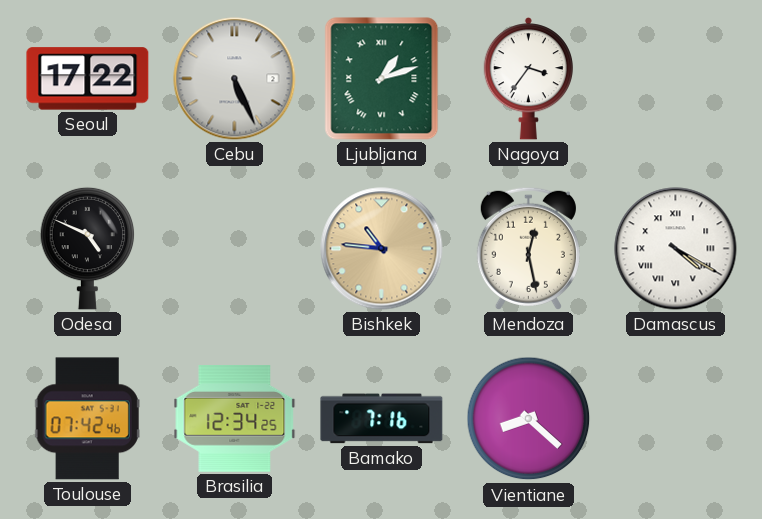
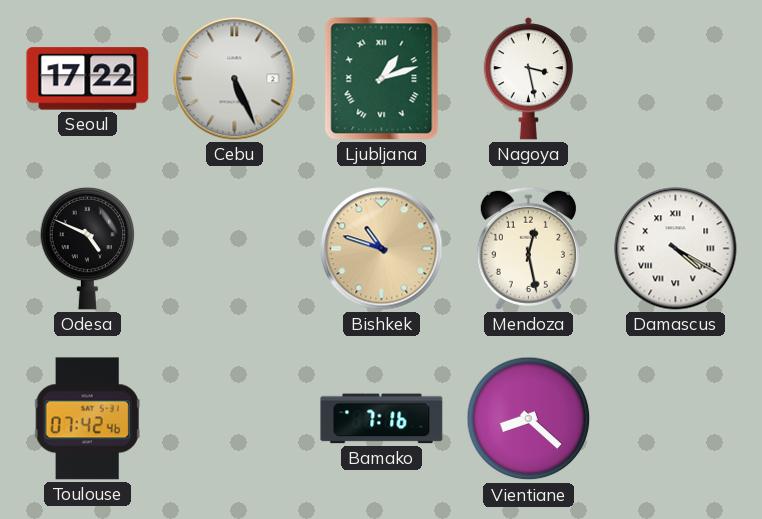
Nagoya: 3:36 -> 3:28
Bishkek: 10:46 -> 10:48
Brasilia: 12:34 -> none
